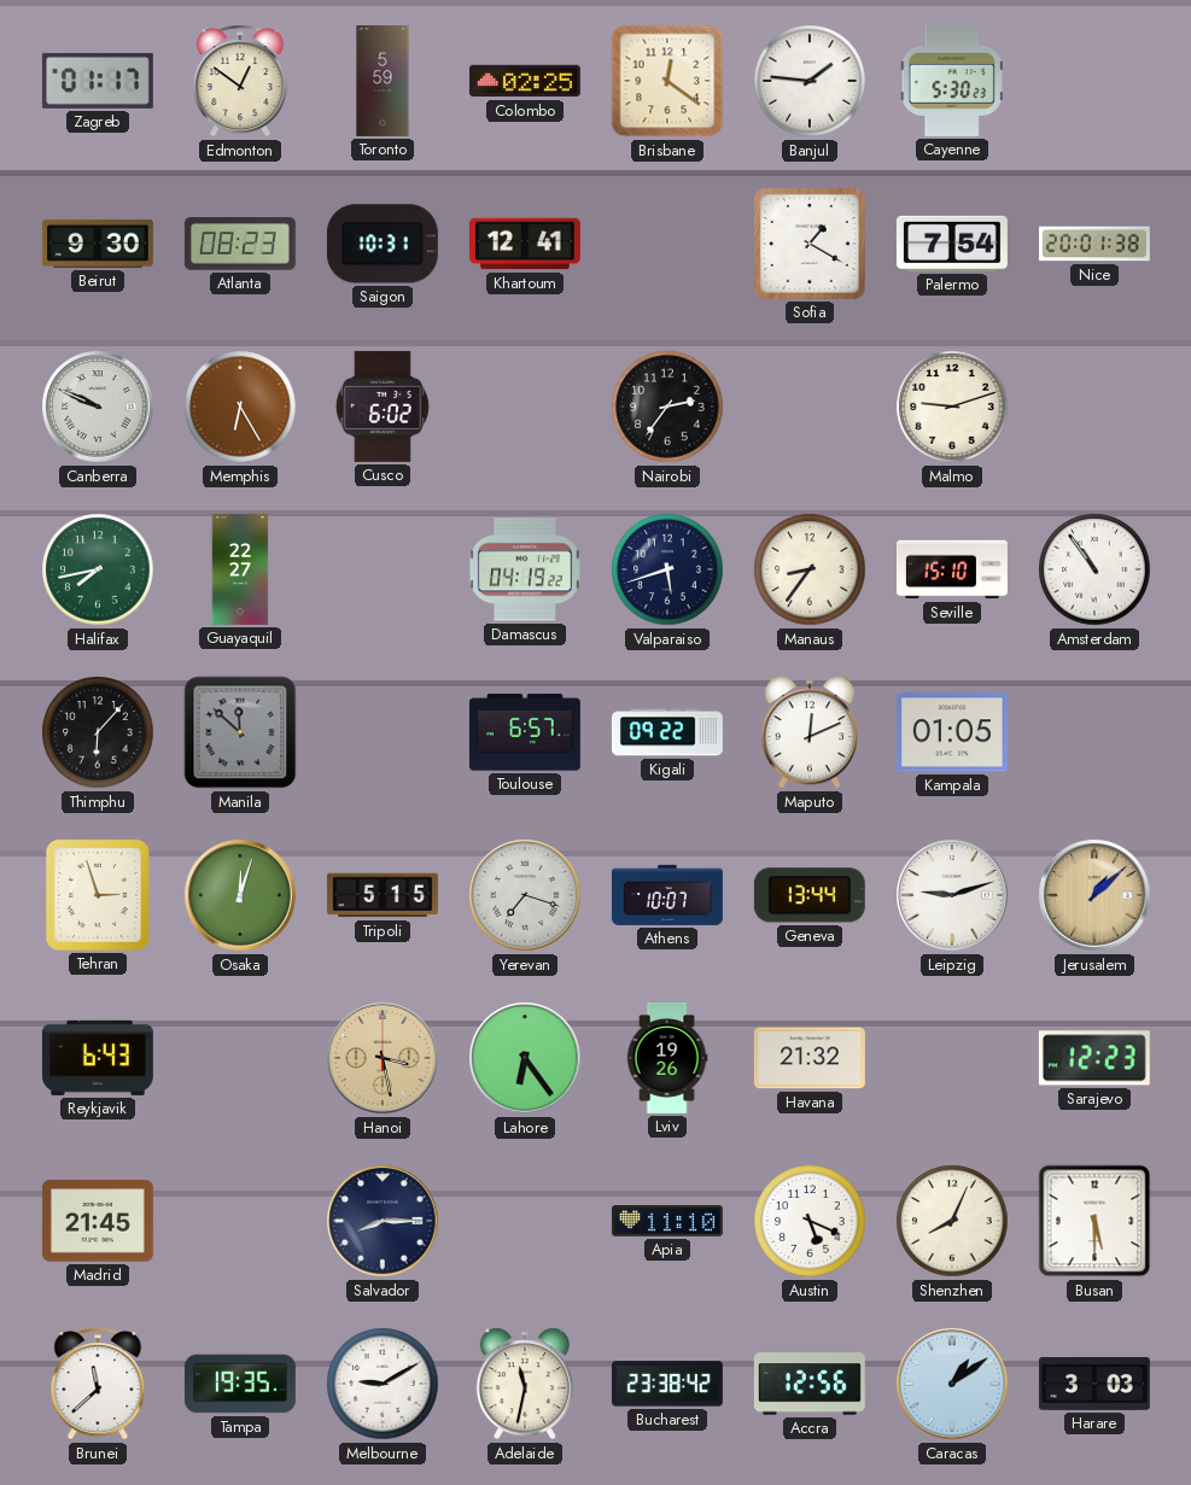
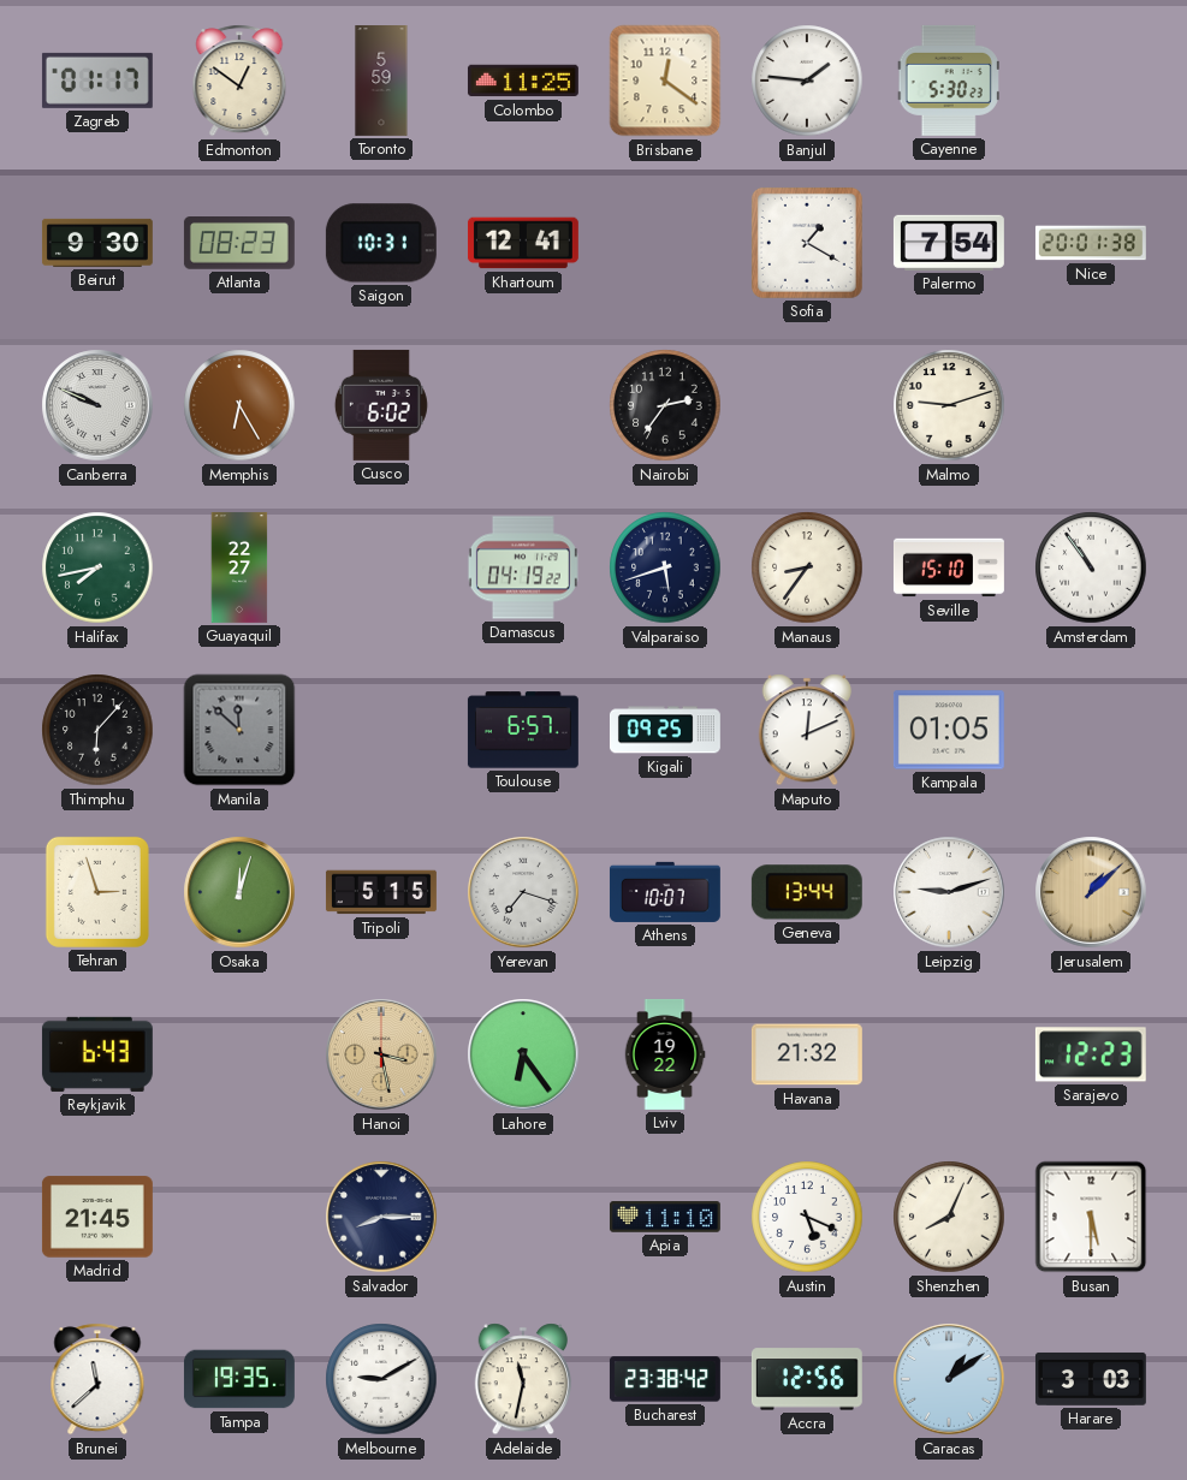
Colombo: 02:25 -> 11:25
Kigali: 09:22 -> 09:25
Lviv: 19:26 -> 19:22
